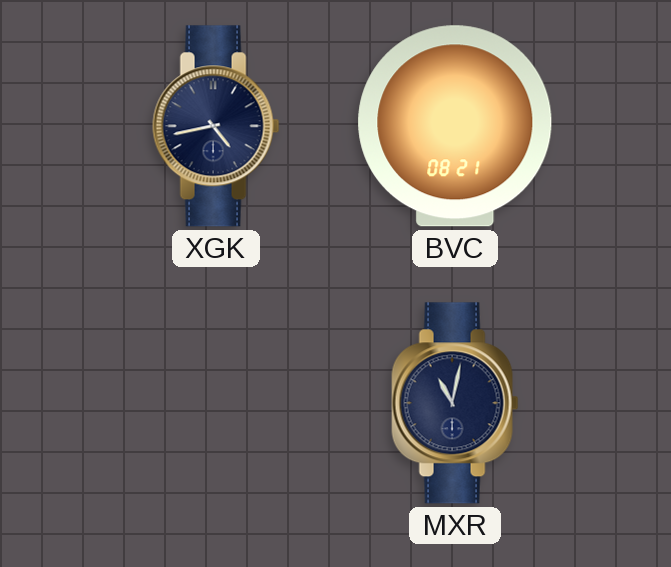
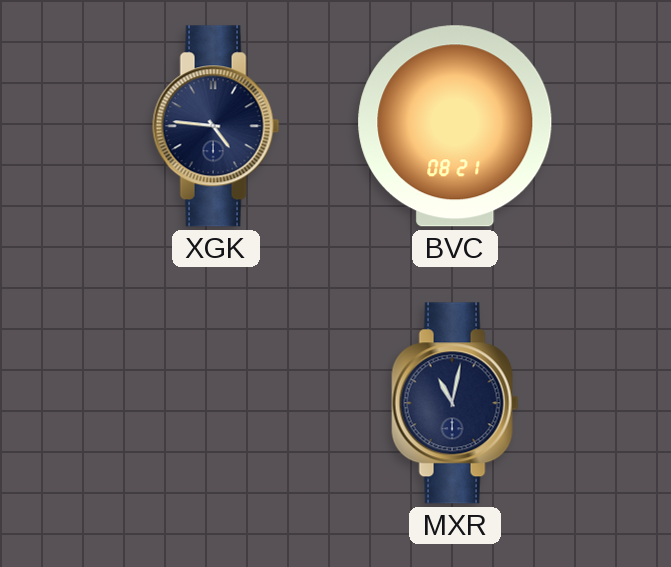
XGK: 4:43 -> 4:46
